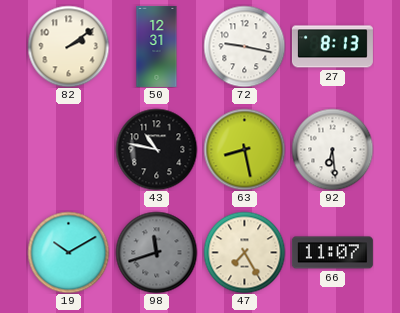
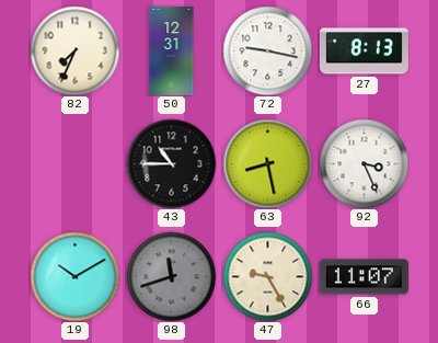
82: 2:09 -> 7:34
43: 10:47 -> 10:45
92: 6:29 -> 3:26
47: 7:25 -> 9:25
